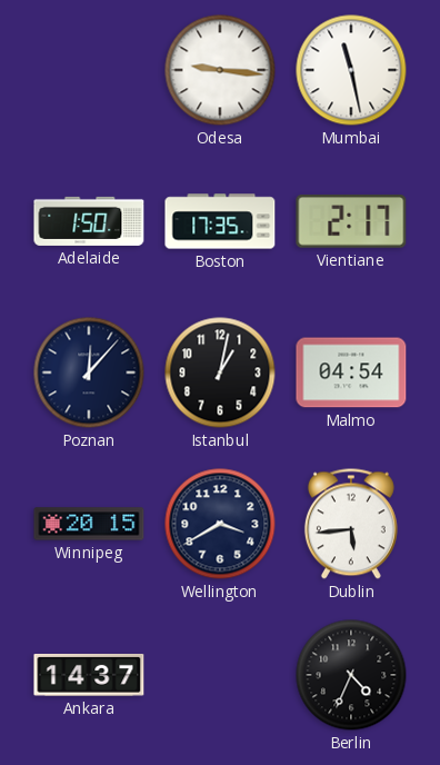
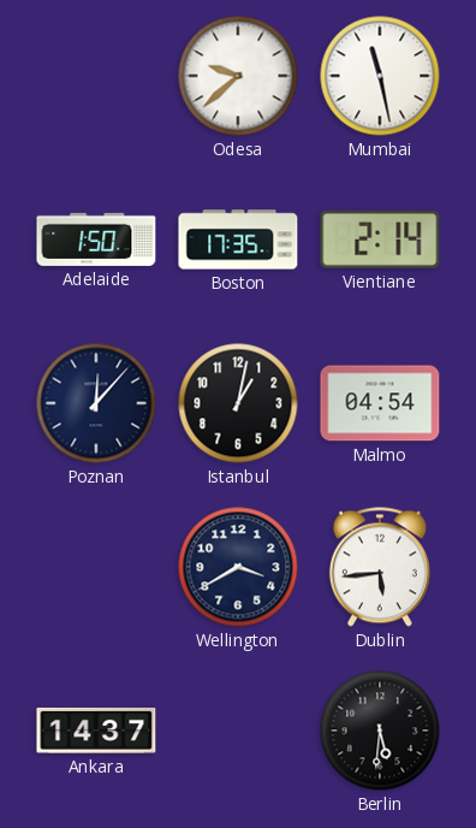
Odesa: 9:16 -> 9:38
Vientiane: 2:17 -> 2:14
Winnipeg: 20:15 -> none
Berlin: 4:34 -> 5:31
